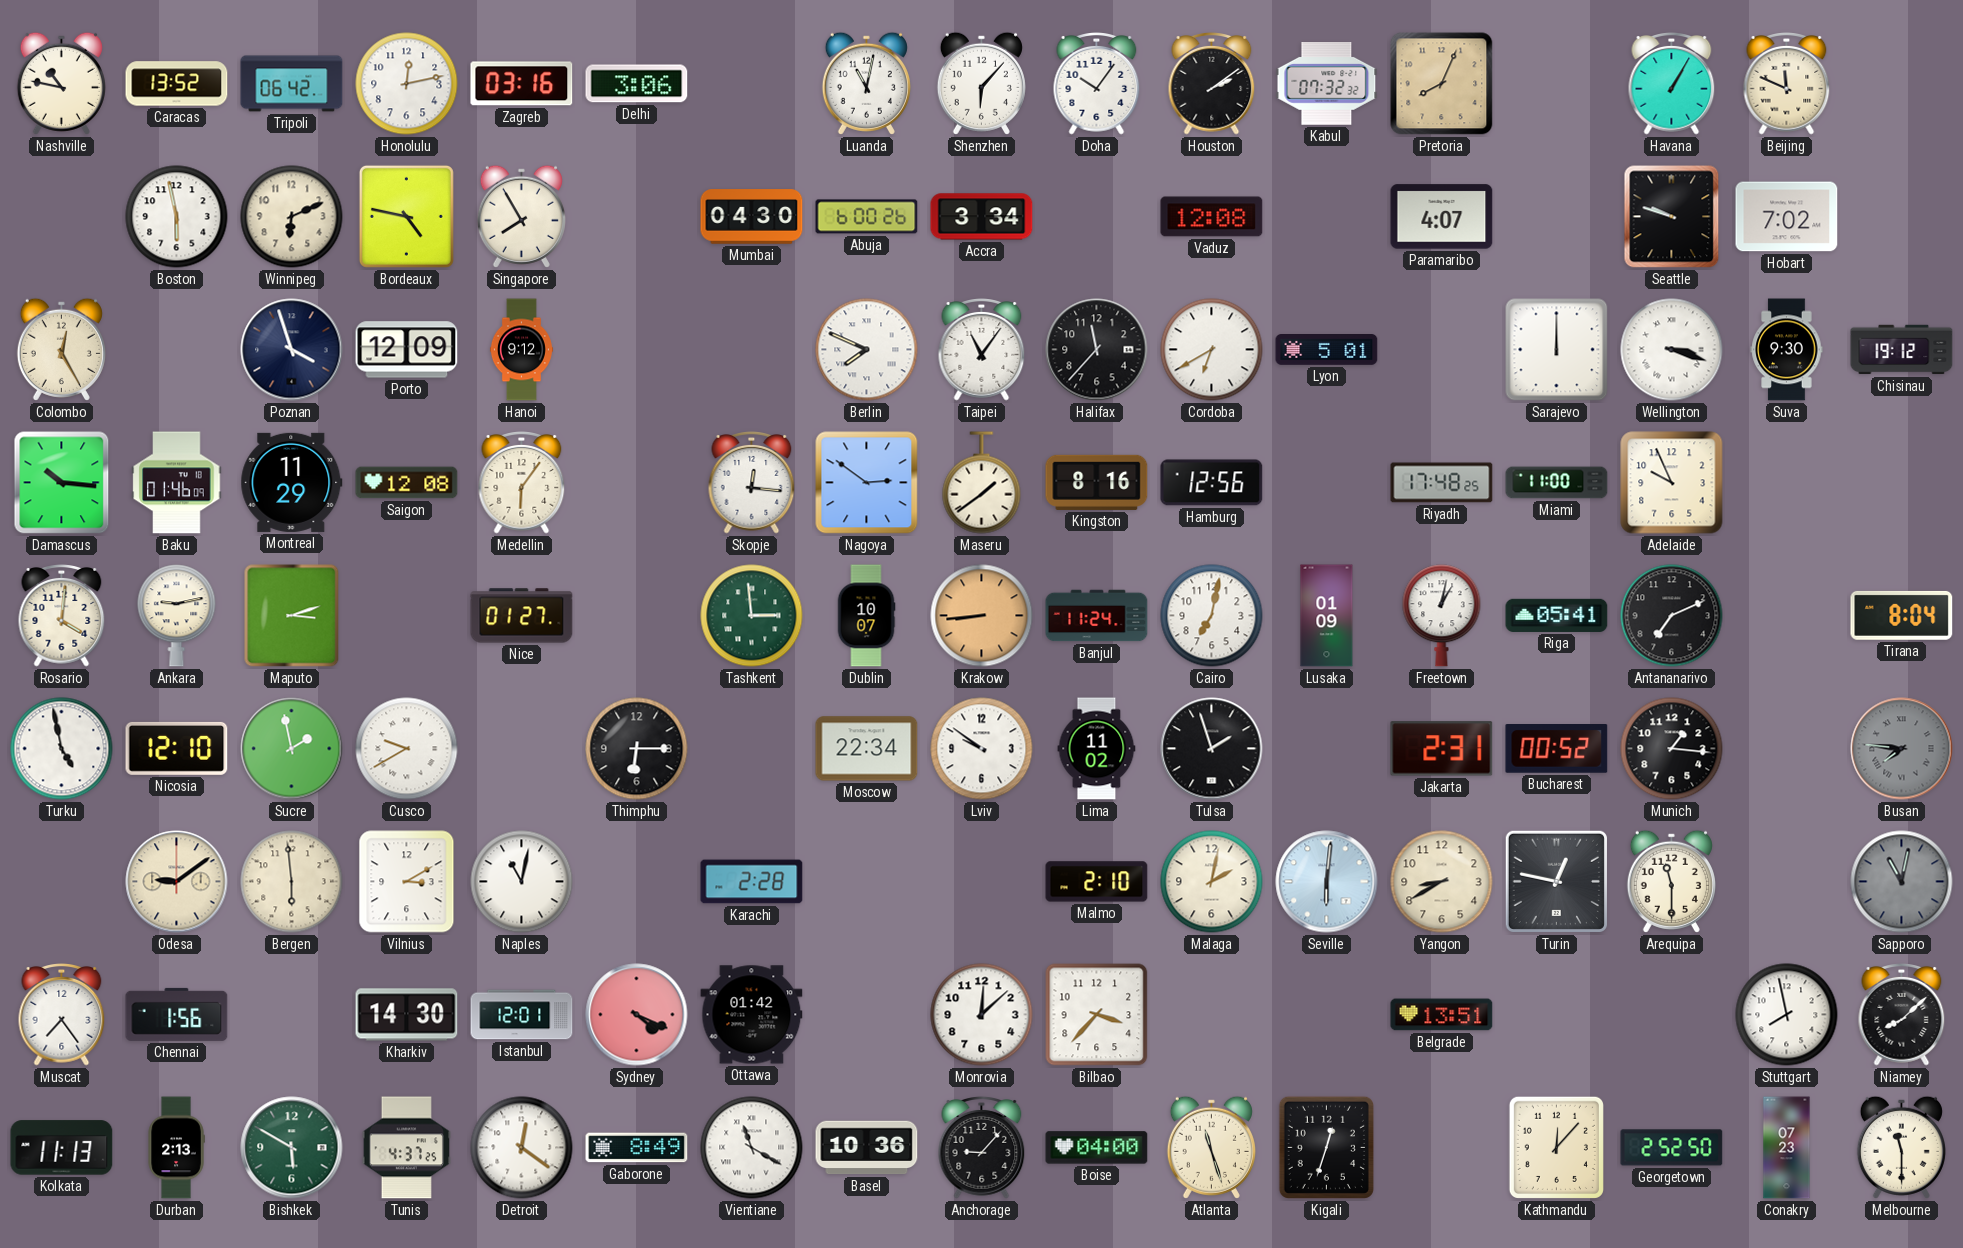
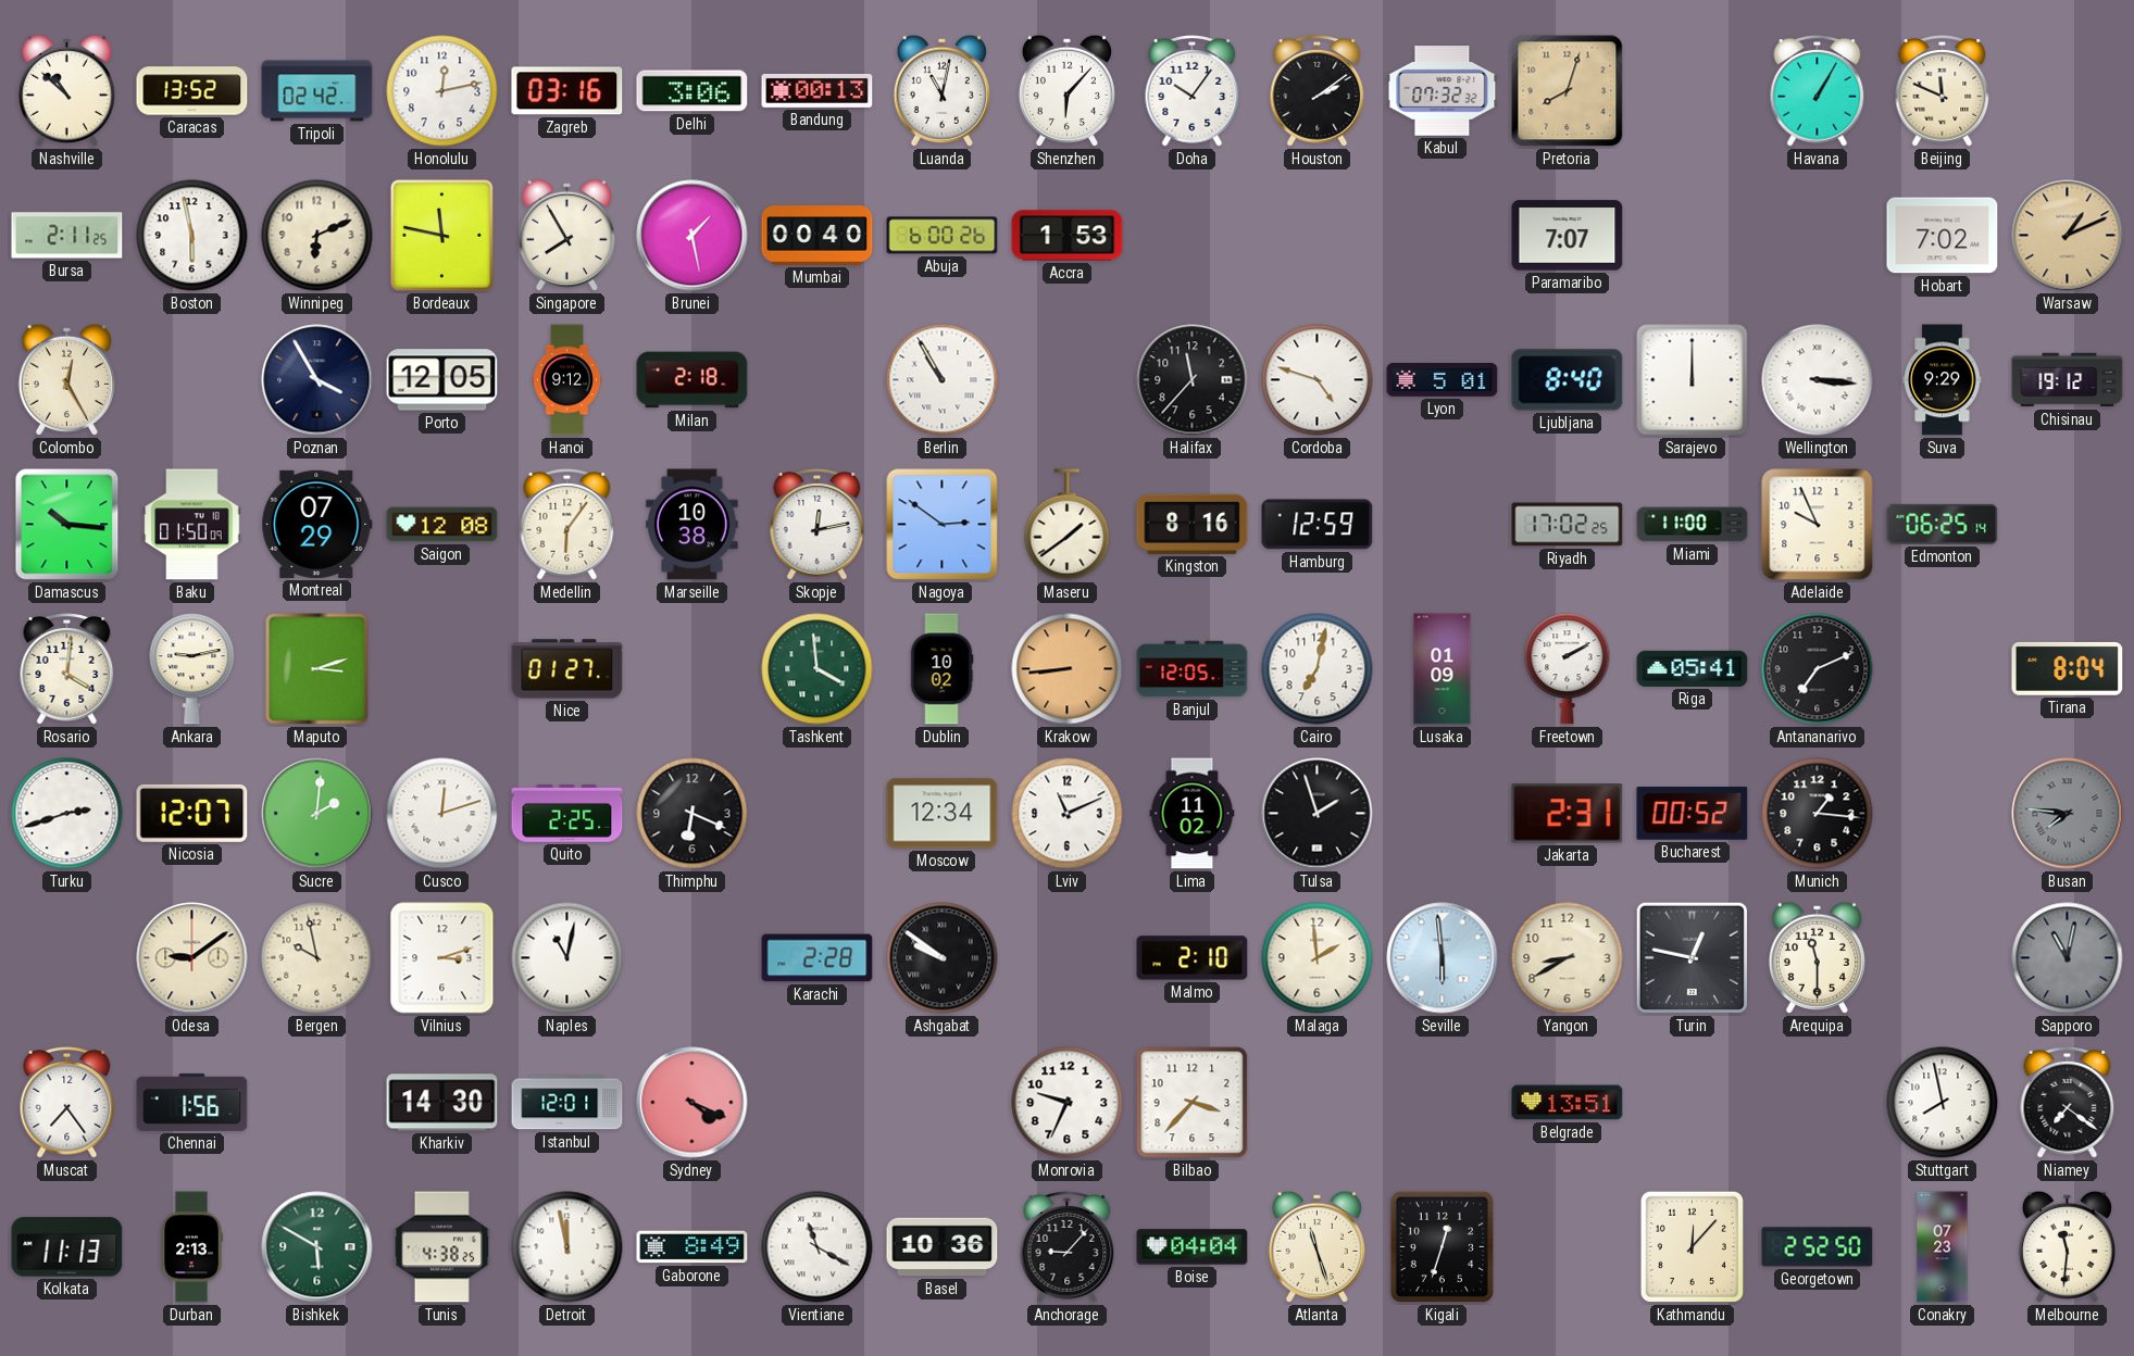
Nashville: 10:47 -> 10:52
Tripoli: 06:42 -> 02:42
Bandung: none -> 00:13
Pretoria: 8:04 -> 8:03
Bursa: none -> 2:11
Bordeaux: 4:47 -> 11:47
Brunei: none -> 1:28
Mumbai: 04:30 -> 00:40
Accra: 3:34 -> 1:53
Vaduz: 12:08 -> none
Paramaribo: 4:07 -> 7:07
Seattle: 9:48 -> none
Warsaw: none -> 1:11
Poznan: 3:57 -> 3:55
Porto: 12:09 -> 12:05
Milan: none -> 2:18
Berlin: 7:49 -> 10:55
Taipei: 11:06 -> none
Cordoba: 6:40 -> 4:48
Ljubljana: none -> 8:40
Wellington: 3:18 -> 3:16
Suva: 9:30 -> 9:29
Baku: 01:46 -> 01:50
Montreal: 11:29 -> 07:29
Marseille: none -> 10:38
Skopje: 12:16 -> 12:13
Hamburg: 12:56 -> 12:59
Riyadh: 17:48 -> 17:02
Edmonton: none -> 06:25
Tashkent: 2:59 -> 3:59
Dublin: 10:07 -> 10:02
Banjul: 11:24 -> 12:05
Freetown: 1:02 -> 2:10
Turku: 4:58 -> 2:42
Nicosia: 12:10 -> 12:07
Sucre: 1:58 -> 2:01
Cusco: 9:40 -> 12:12
Quito: none -> 2:25
Thimphu: 6:15 -> 6:19
Moscow: 22:34 -> 12:34
Lviv: 9:51 -> 11:11
Bergen: 5:59 -> 9:58
Vilnius: 3:10 -> 3:12
Ashgabat: none -> 9:51
Malaga: 2:02 -> 1:59
Seville: 6:01 -> 5:59
Ottawa: 01:42 -> none
Monrovia: 12:08 -> 9:34
Niamey: 8:08 -> 7:21
Tunis: 4:37 -> 4:38
Detroit: 12:21 -> 11:58
Boise: 04:00 -> 04:04
Melbourne: 11:30 -> 11:31
